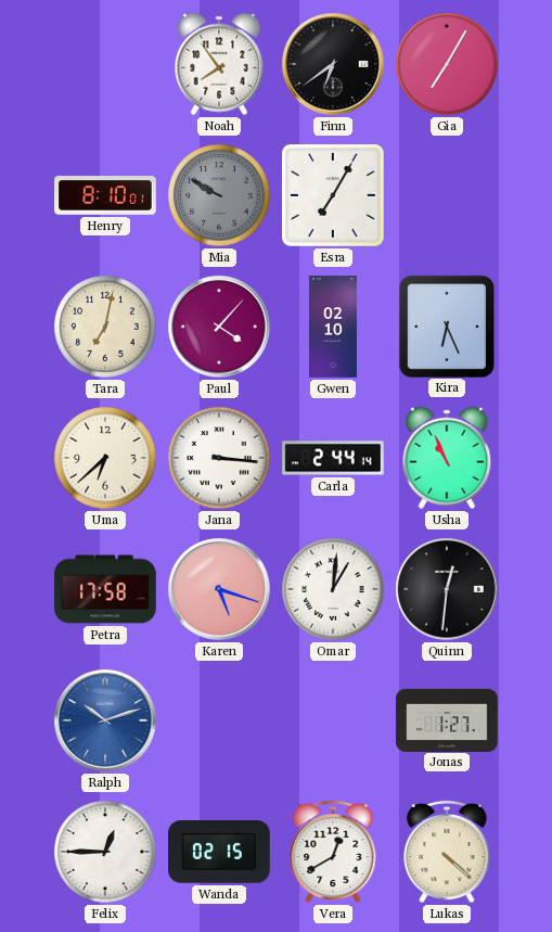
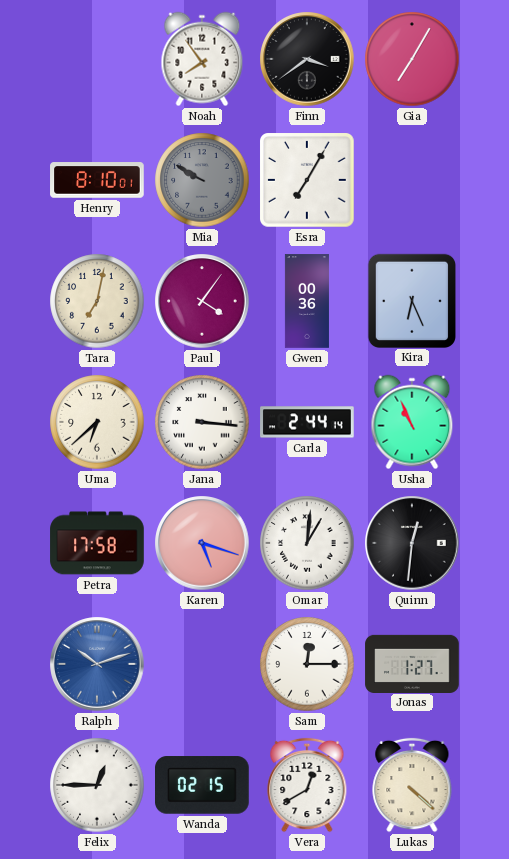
Finn: 6:39 -> 3:39
Paul: 4:07 -> 4:06
Gwen: 02:10 -> 00:36
Sam: none -> 12:15
